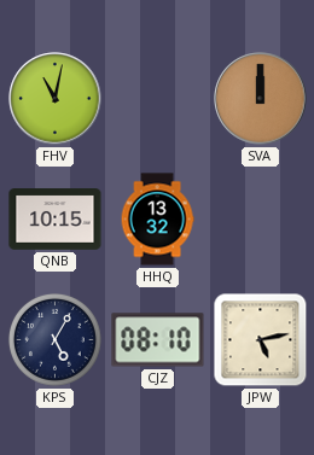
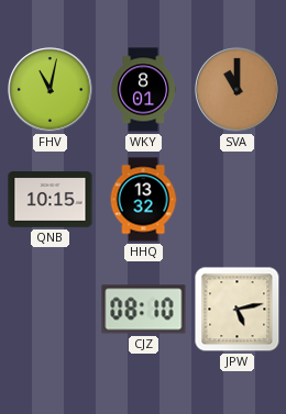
WKY: none -> 8:01
SVA: 12:00 -> 11:00
KPS: 5:05 -> none
